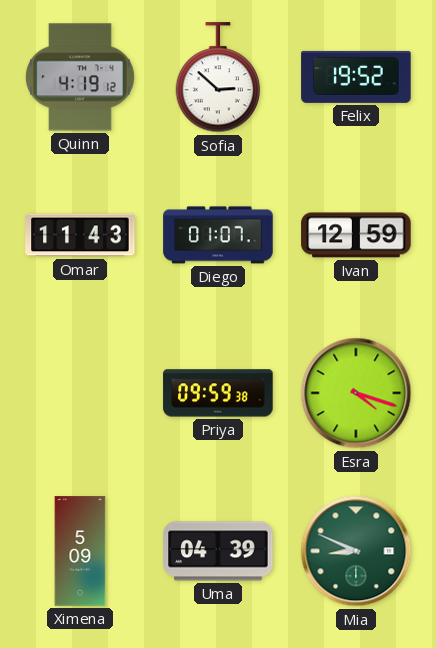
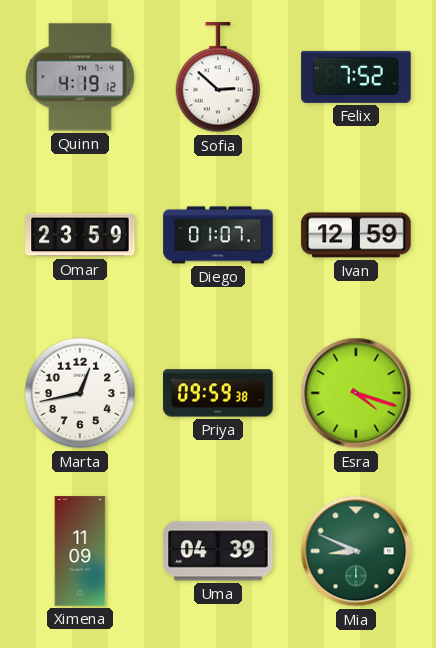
Felix: 19:52 -> 7:52
Omar: 11:43 -> 23:59
Marta: none -> 12:43
Ximena: 5:09 -> 11:09
